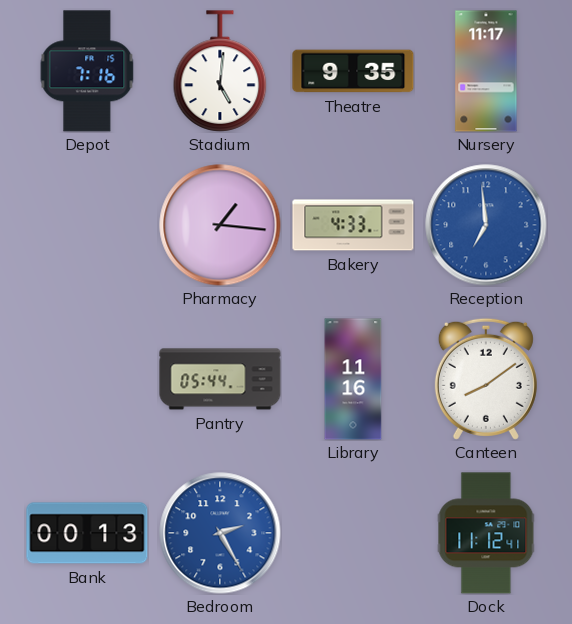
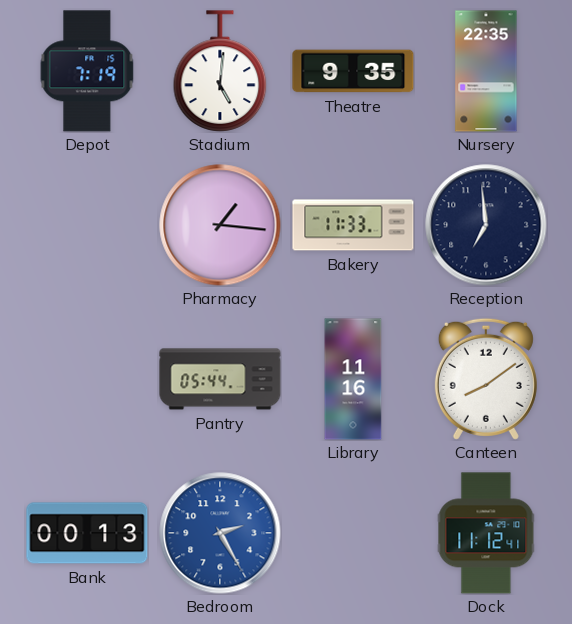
Depot: 7:16 -> 7:19
Nursery: 11:17 -> 22:35
Bakery: 4:33 -> 11:33
Reception dial: blue -> navy
